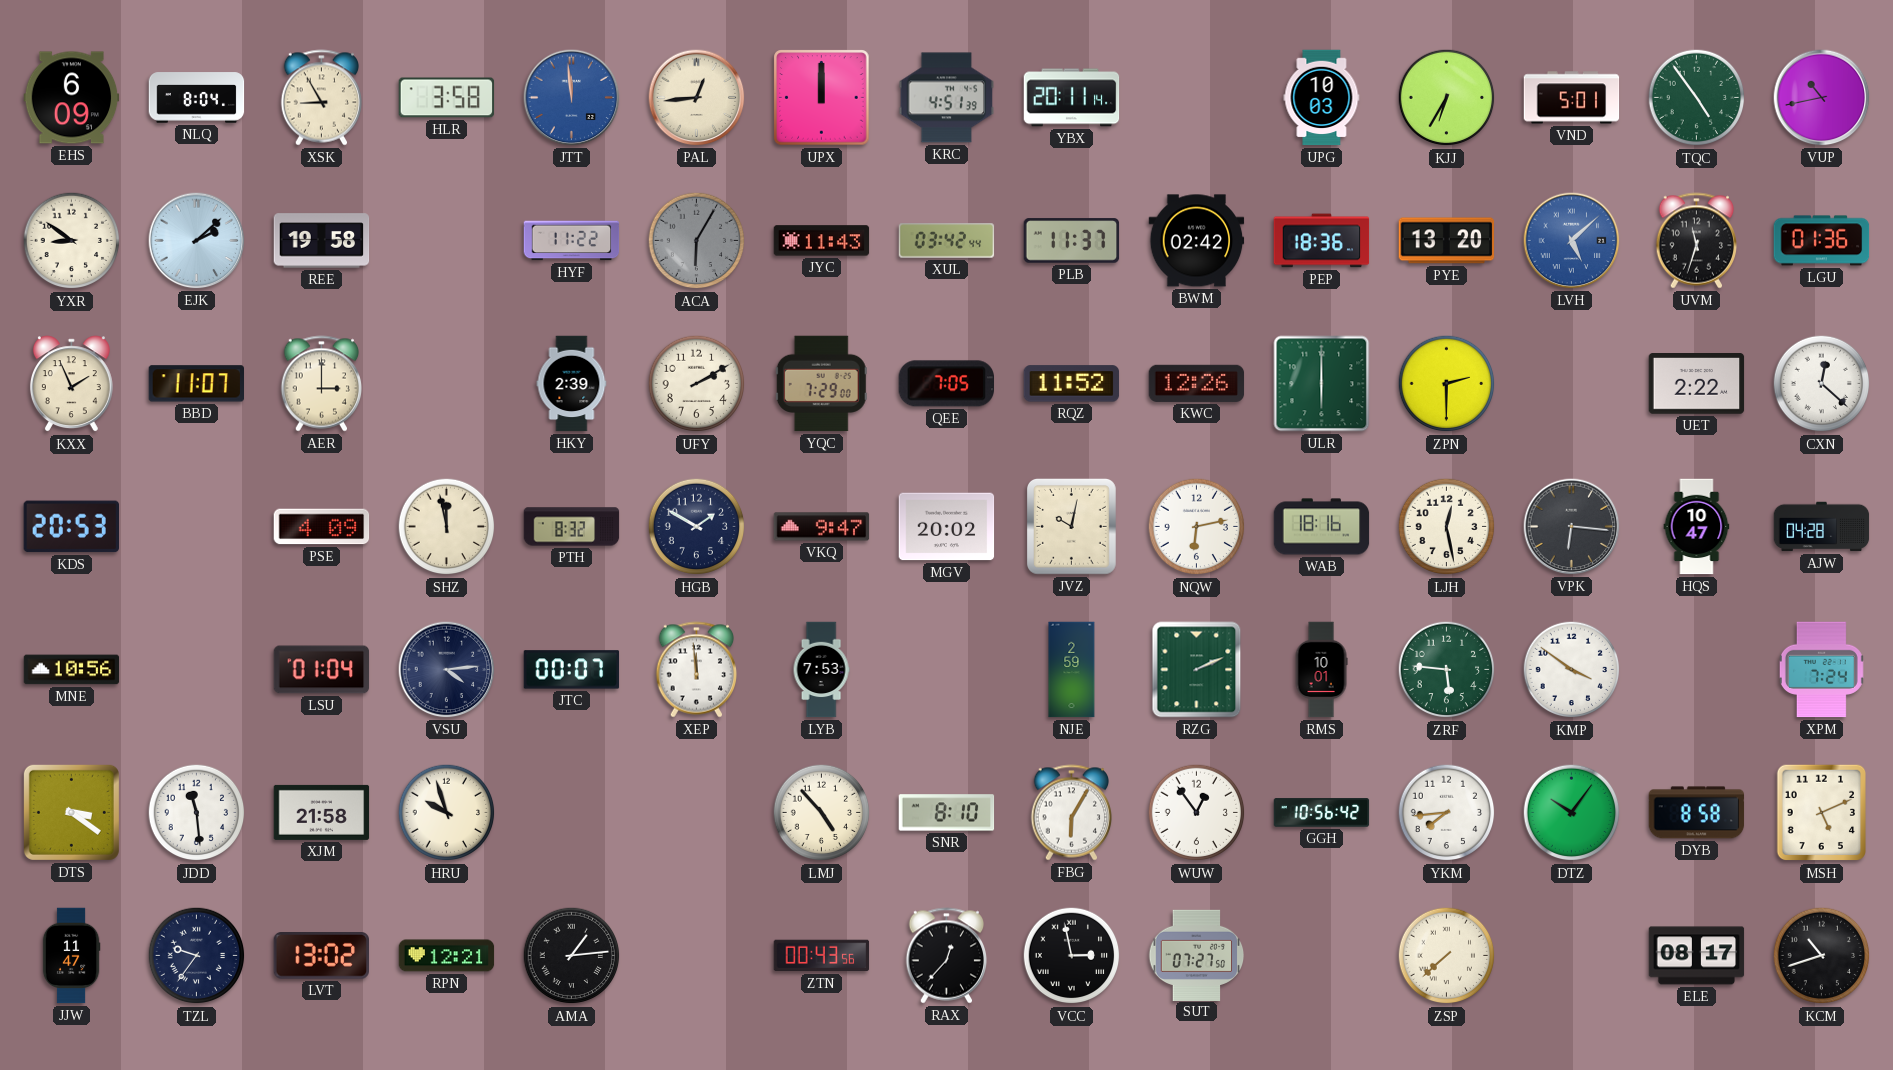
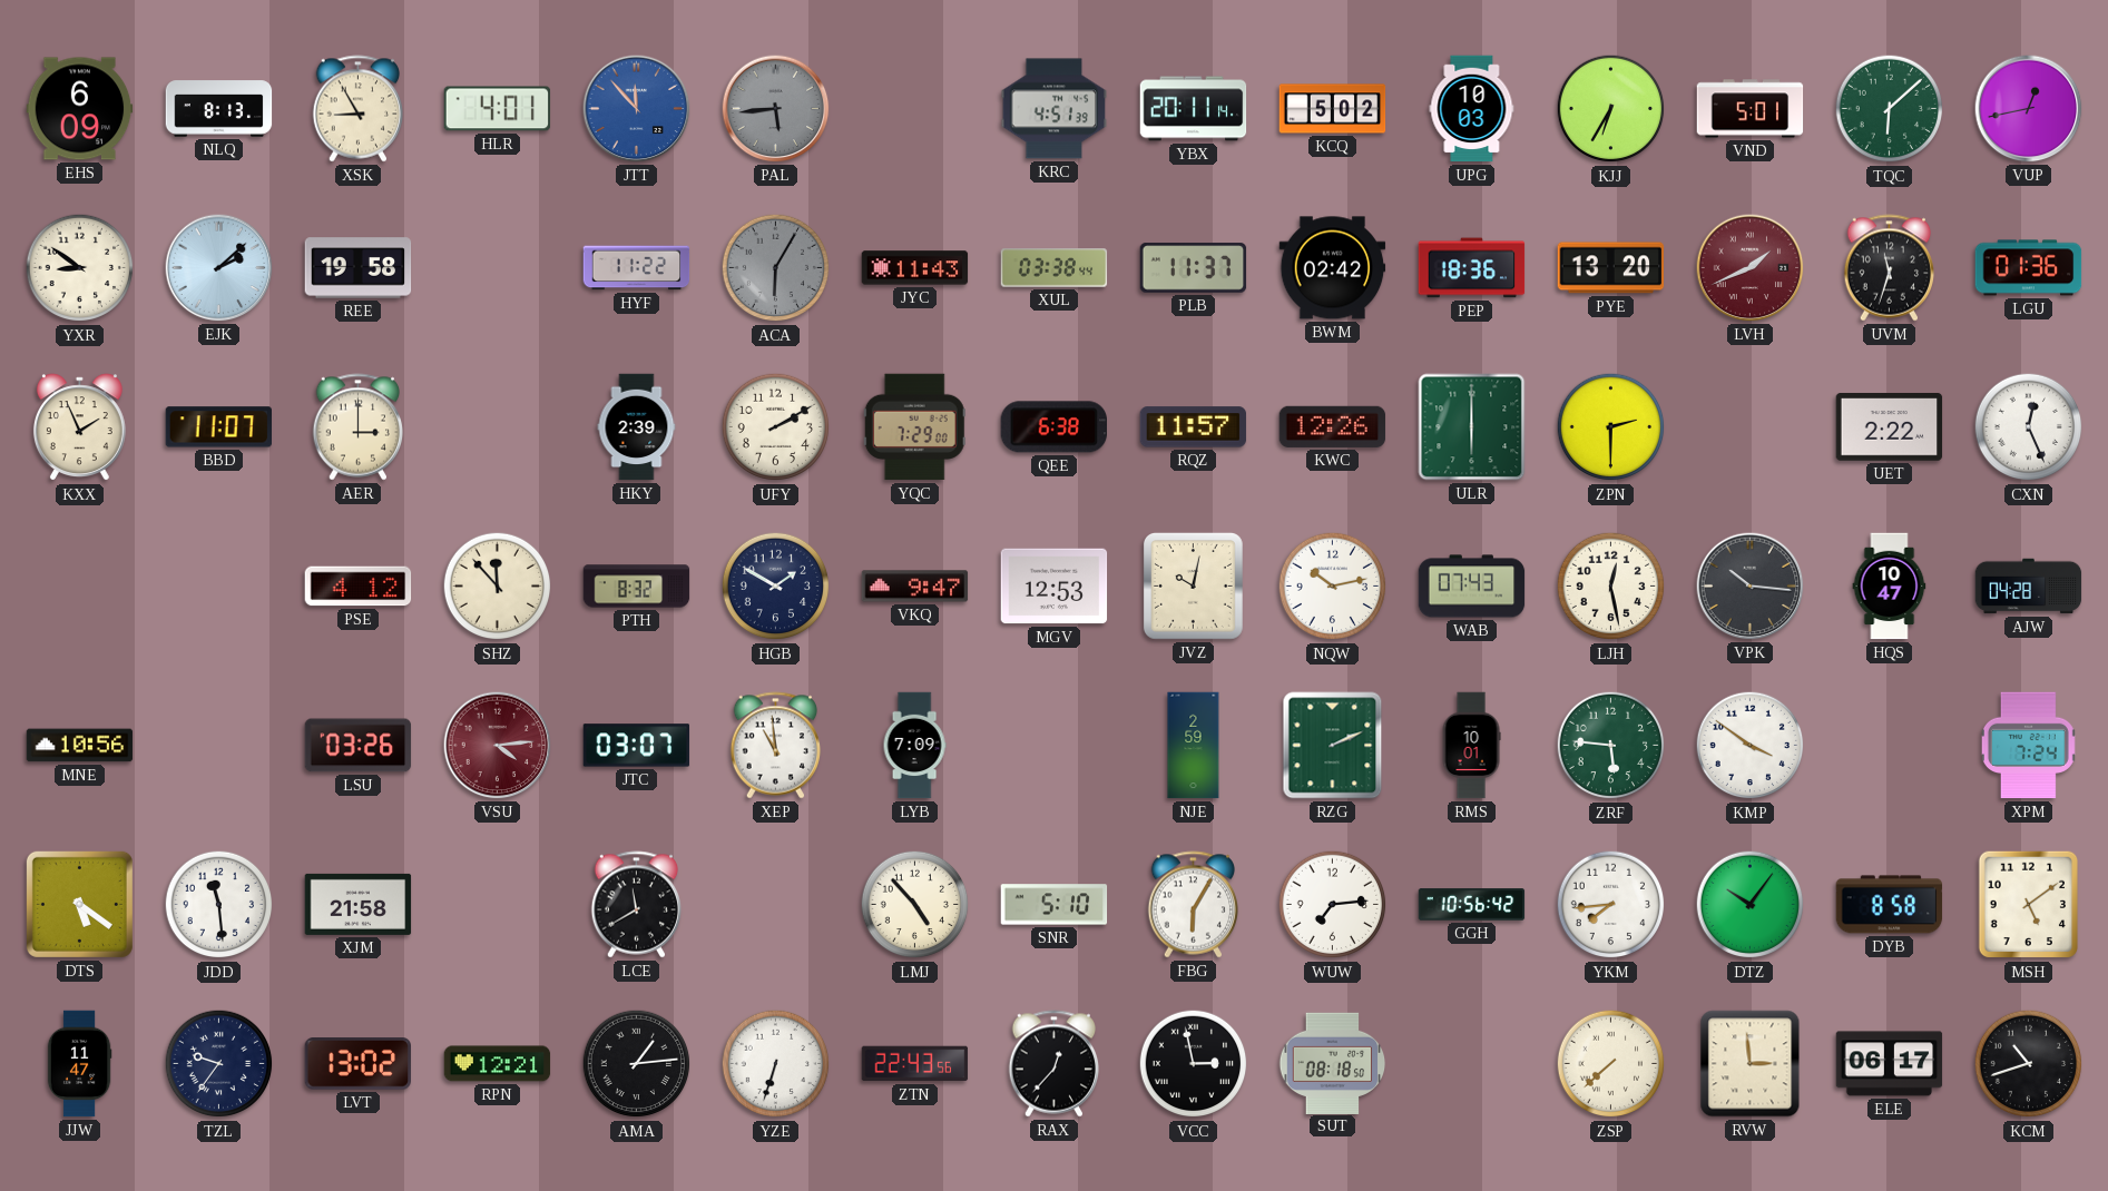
NLQ: 8:04 -> 8:13
HLR: 3:58 -> 4:01
JTT: 11:59 -> 11:53
PAL: 12:44 -> 5:44
PAL dial: cream -> grey
UPX: 12:00 -> none
KCQ: none -> 5:02
TQC: 4:54 -> 6:08
VUP: 10:43 -> 12:43
XUL: 03:42 -> 03:38
LVH: 5:08 -> 1:41
LVH dial: blue -> burgundy
QEE: 7:05 -> 6:38
RQZ: 11:52 -> 11:57
CXN: 12:22 -> 12:26
KDS: 20:53 -> none
PSE: 4:09 -> 4:12
SHZ: 11:58 -> 11:53
MGV: 20:02 -> 12:53
NQW: 6:13 -> 10:13
WAB: 18:16 -> 07:43
VPK: 6:16 -> 10:16
LSU: 01:04 -> 03:26
VSU dial: navy -> burgundy
JTC: 00:07 -> 03:07
XEP: 11:59 -> 10:59
LYB: 7:53 -> 7:09
DTS: 3:21 -> 5:21
HRU: 9:57 -> none
LCE: none -> 11:40
SNR: 8:10 -> 5:10
WUW: 12:54 -> 7:14
MSH: 5:11 -> 5:09
YZE: none -> 6:33
ZTN: 00:43 -> 22:43
SUT: 07:27 -> 08:18
RVW: none -> 2:59
ELE: 08:17 -> 06:17
